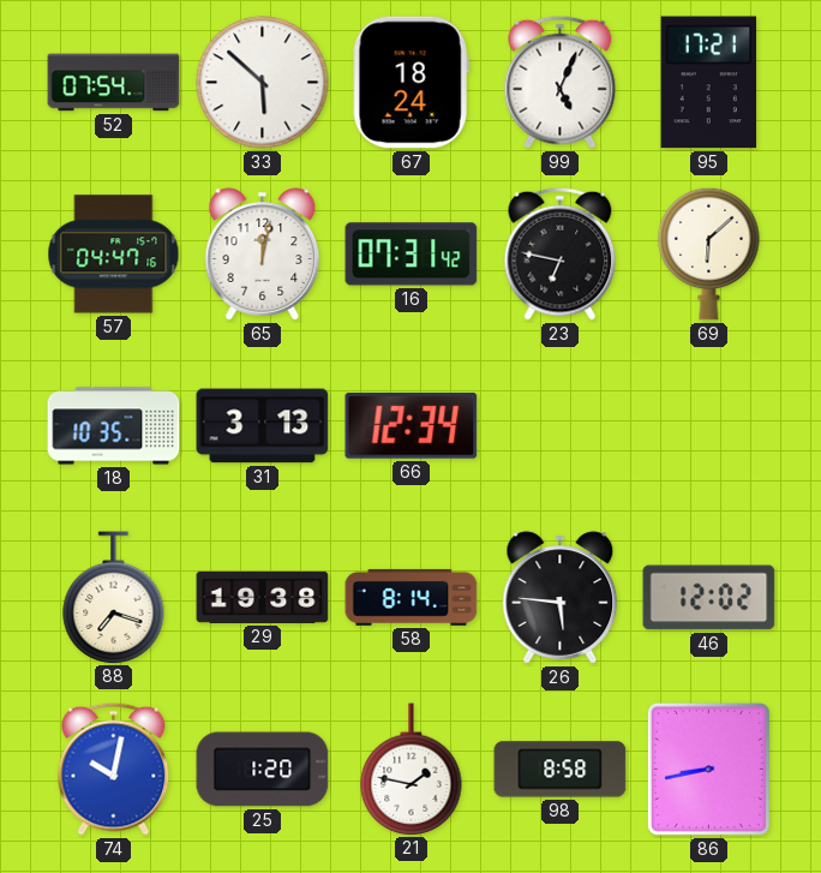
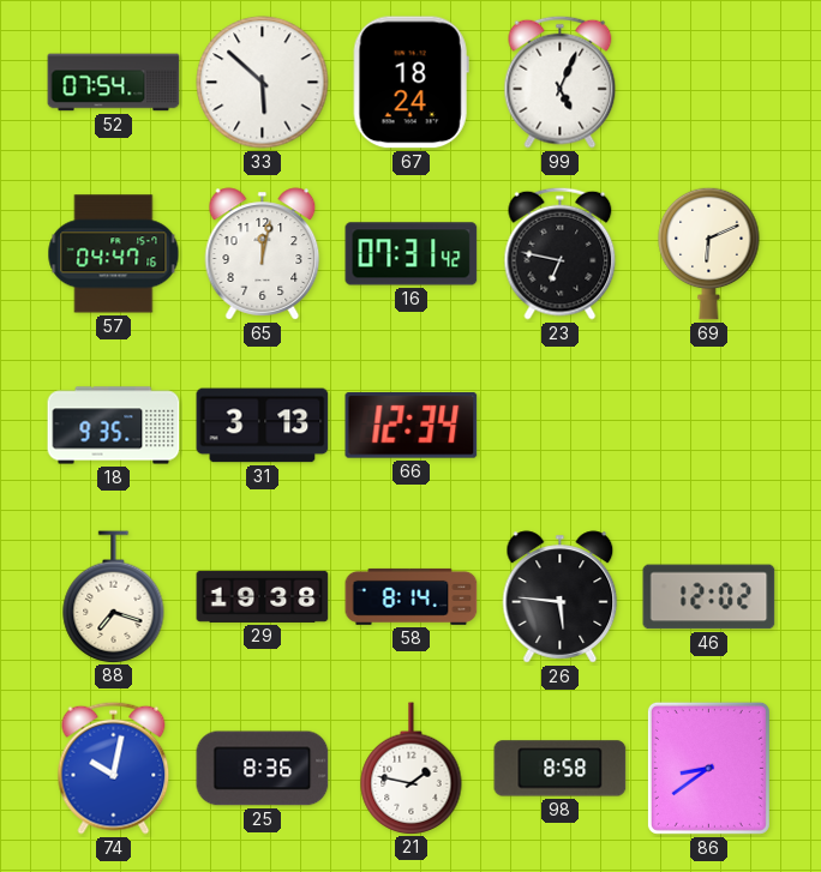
95: 17:21 -> none
69: 6:08 -> 6:11
18: 10:35 -> 9:35
25: 1:20 -> 8:36
86: 8:43 -> 8:39
